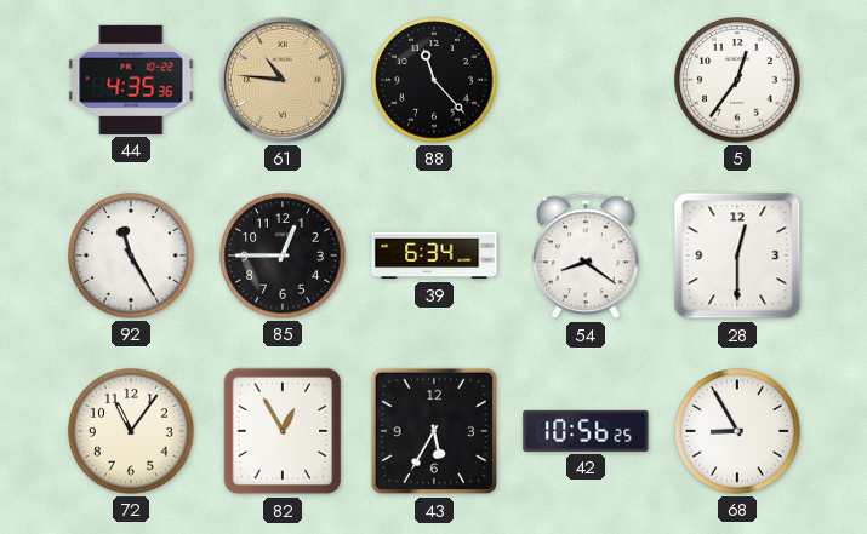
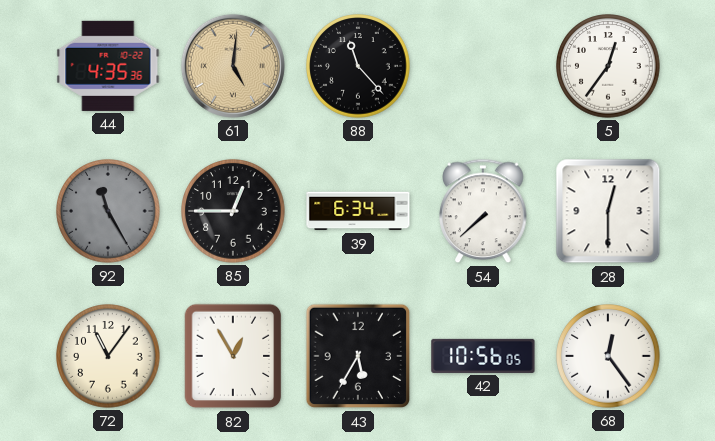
61: 10:46 -> 5:01
92 dial: white -> grey
54: 8:21 -> 7:38
42: 10:56:25 -> 10:56:05
68: 8:55 -> 12:24
